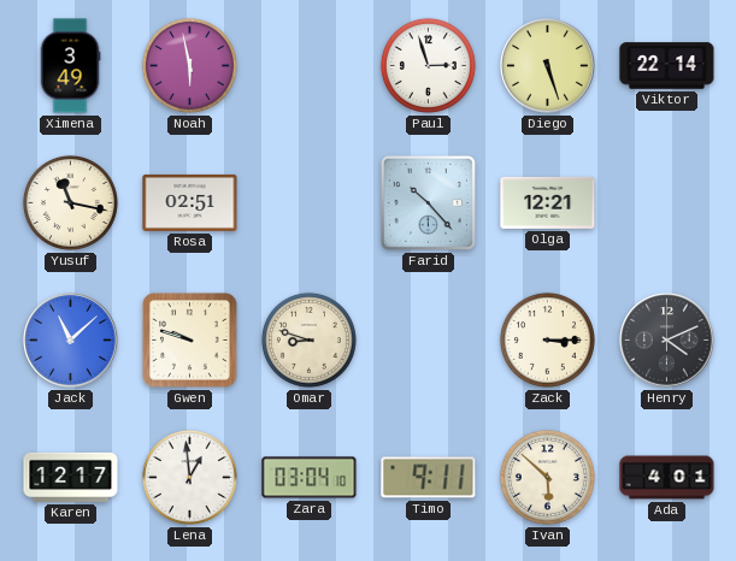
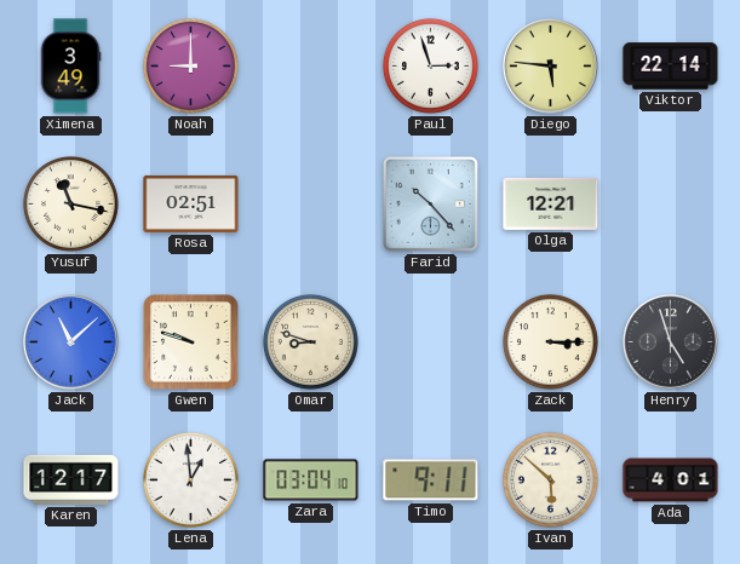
Noah: 5:58 -> 9:00
Diego: 5:27 -> 5:46
Henry: 4:11 -> 4:57
